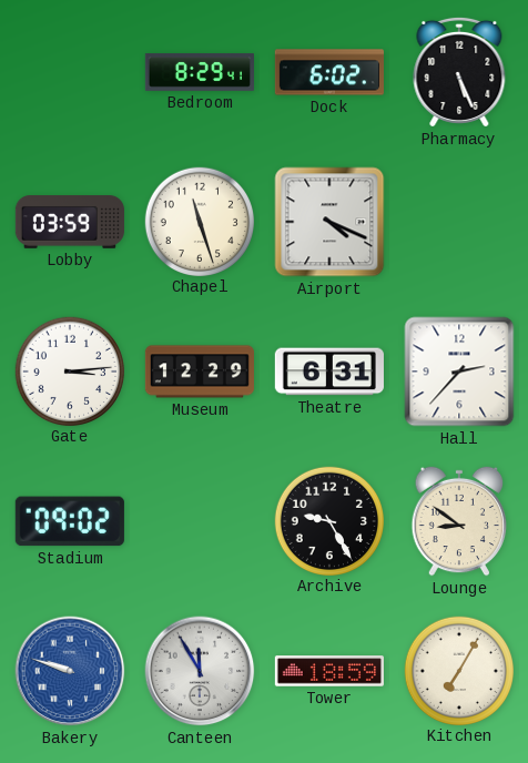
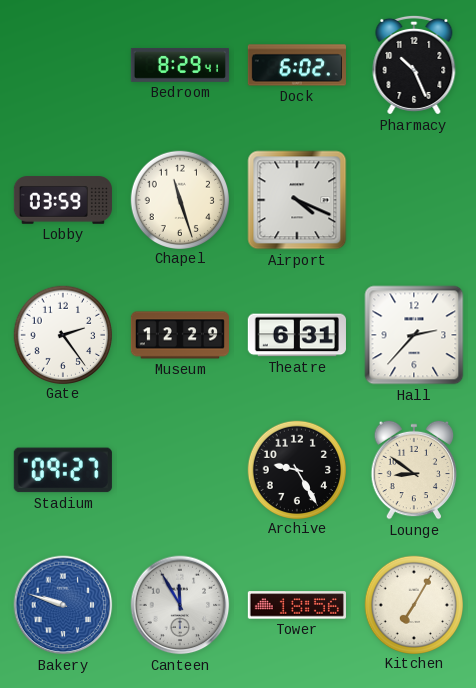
Pharmacy: 5:26 -> 10:26
Gate: 3:14 -> 2:24
Stadium: 09:02 -> 09:27
Tower: 18:59 -> 18:56
